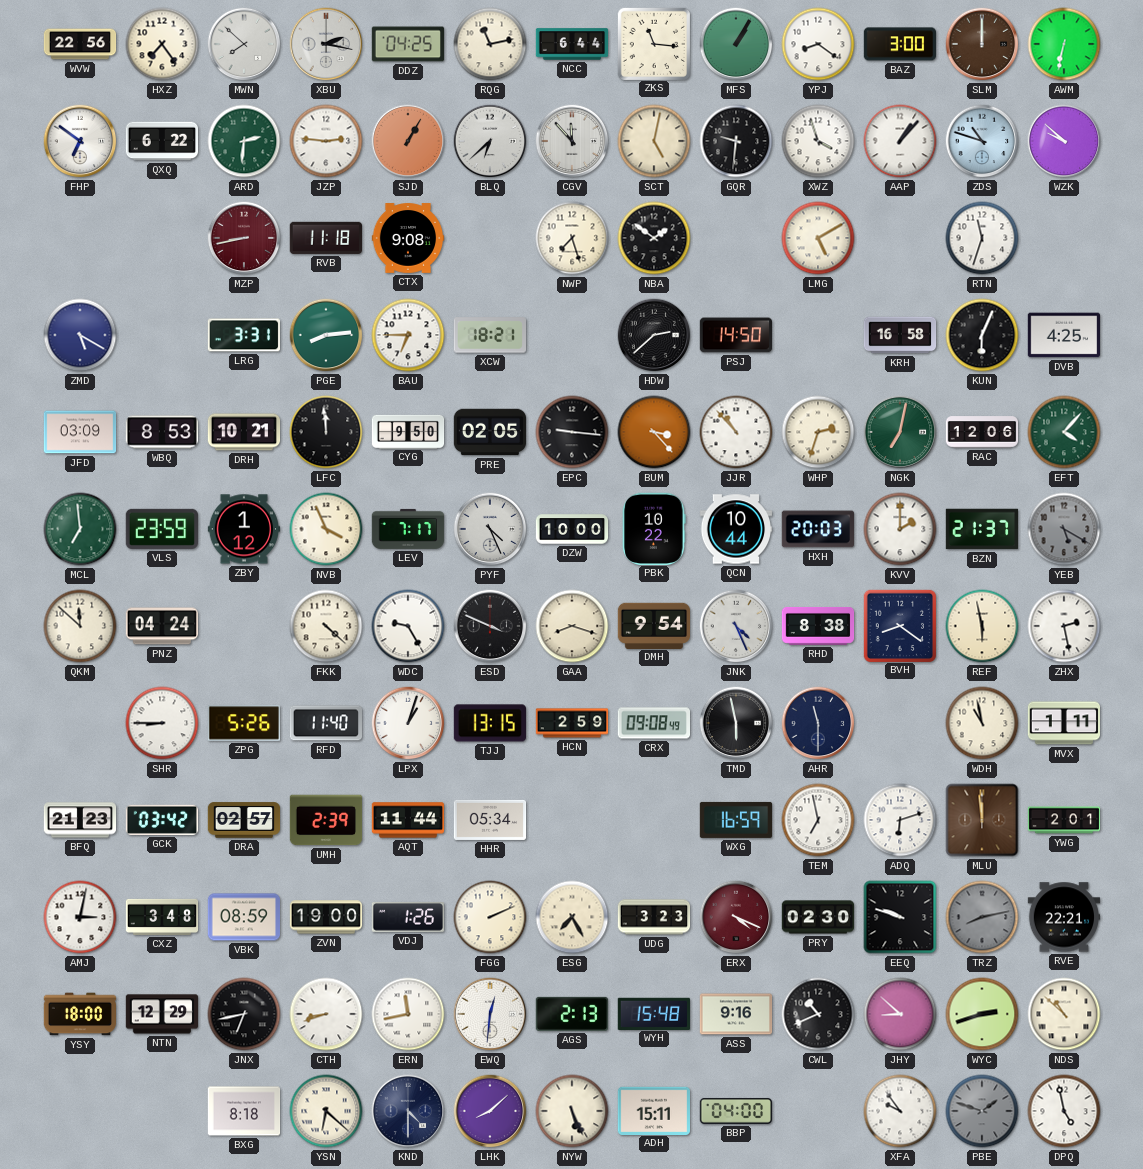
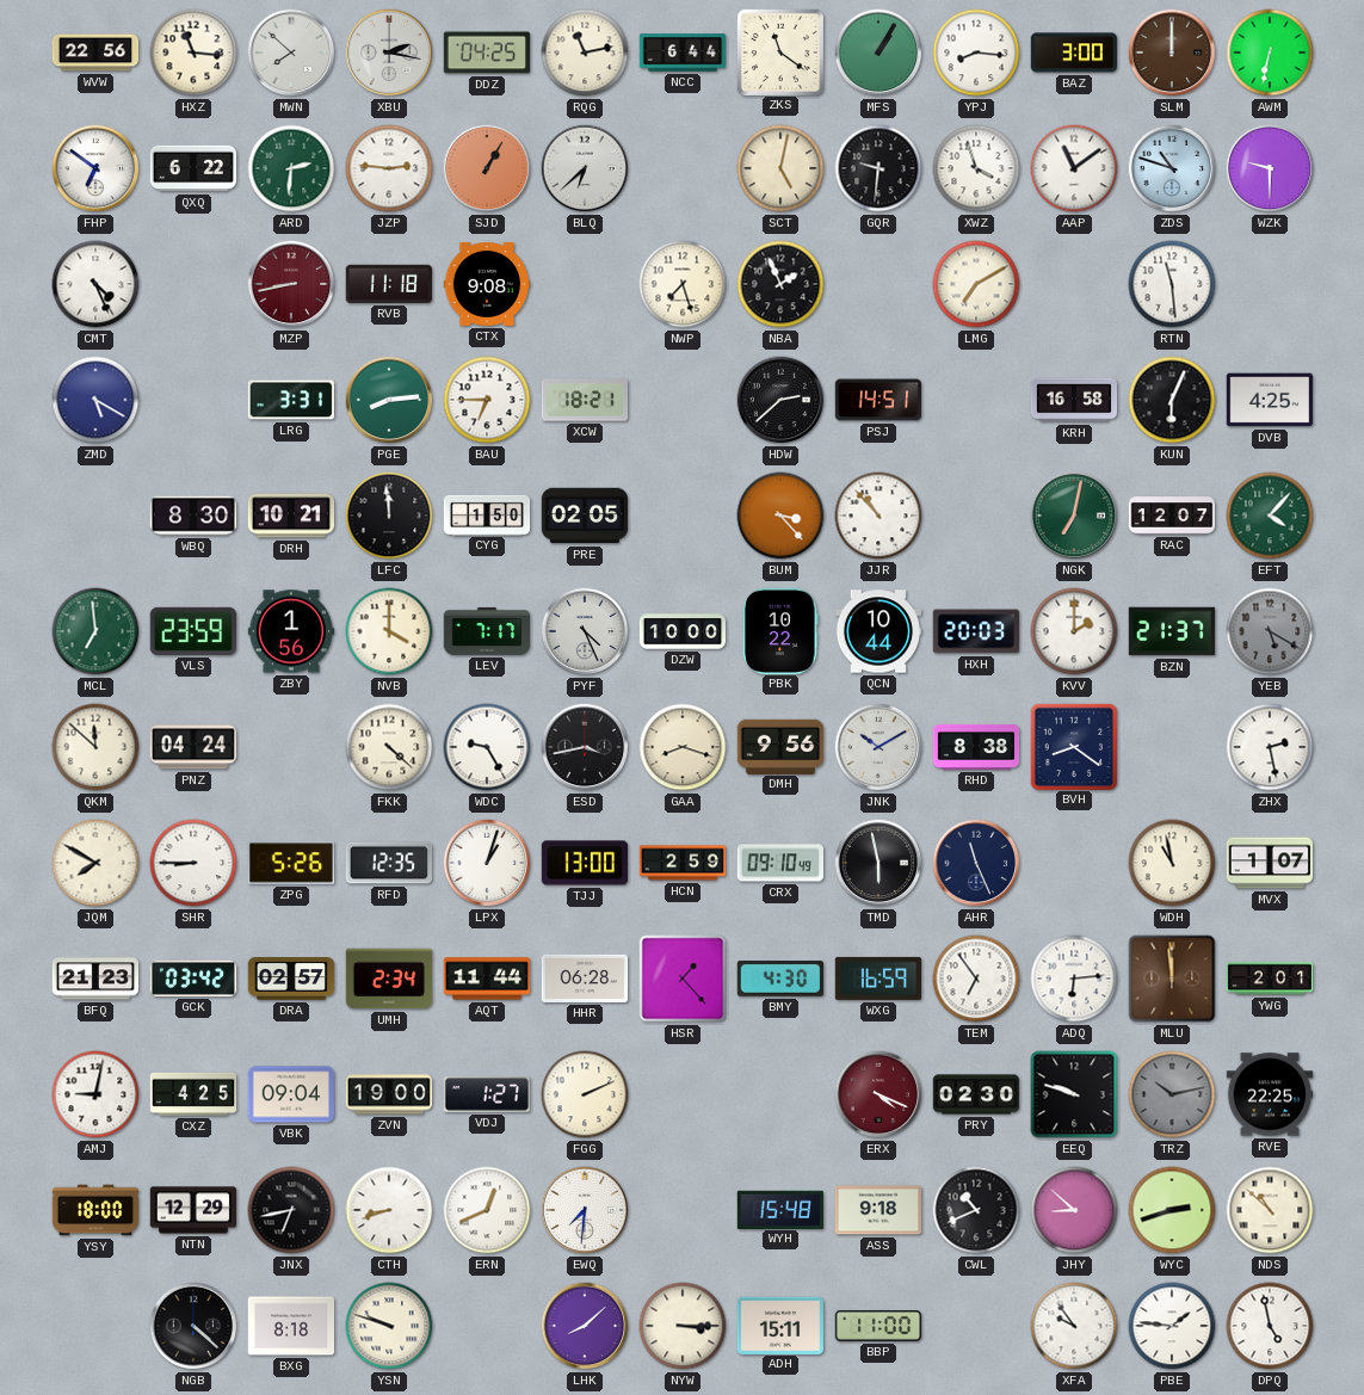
HXZ: 7:24 -> 11:16
ZKS: 11:16 -> 11:21
YPJ: 8:21 -> 8:16
CGV: 11:53 -> none
AAP: 1:07 -> 11:09
WZK: 9:52 -> 9:30
CMT: none -> 4:26
NBA: 1:51 -> 1:56
LMG: 5:10 -> 7:10
RTN: 11:33 -> 11:29
PSJ: 14:50 -> 14:51
JFD: 03:09 -> none
WBQ: 8:53 -> 8:30
CYG: 9:50 -> 1:50
EPC: 9:16 -> none
WHP: 2:33 -> none
RAC: 12:06 -> 12:07
ZBY: 1:12 -> 1:56
NVB: 3:56 -> 4:00
ESD: 3:49 -> 3:43
DMH: 9:54 -> 9:56
JNK: 4:26 -> 10:10
REF: 5:58 -> none
JQM: none -> 7:50
RFD: 11:40 -> 12:35
TJJ: 13:15 -> 13:00
CRX: 09:08 -> 09:10
AHR: 11:30 -> 11:26
MVX: 1:11 -> 1:07
UMH: 2:39 -> 2:34
HHR: 05:34 -> 06:28
HSR: none -> 1:23
BMY: none -> 4:30
TEM: 6:58 -> 6:54
ADQ: 6:12 -> 6:14
AMJ: 3:02 -> 9:02
CXZ: 3:48 -> 4:25
VBK: 08:59 -> 09:04
VDJ: 1:26 -> 1:27
ESG: 7:25 -> none
UDG: 3:23 -> none
TRZ: 8:13 -> 10:13
RVE: 22:21 -> 22:25
ERN: 11:43 -> 12:41
EWQ: 12:31 -> 7:31
AGS: 2:13 -> none
ASS: 9:16 -> 9:18
NGB: none -> 4:22
YSN: 6:22 -> 9:48
KND: 4:30 -> none
NYW: 5:26 -> 3:15
BBP: 04:00 -> 11:00
PBE: 1:48 -> 1:46
PBE dial: grey -> white
